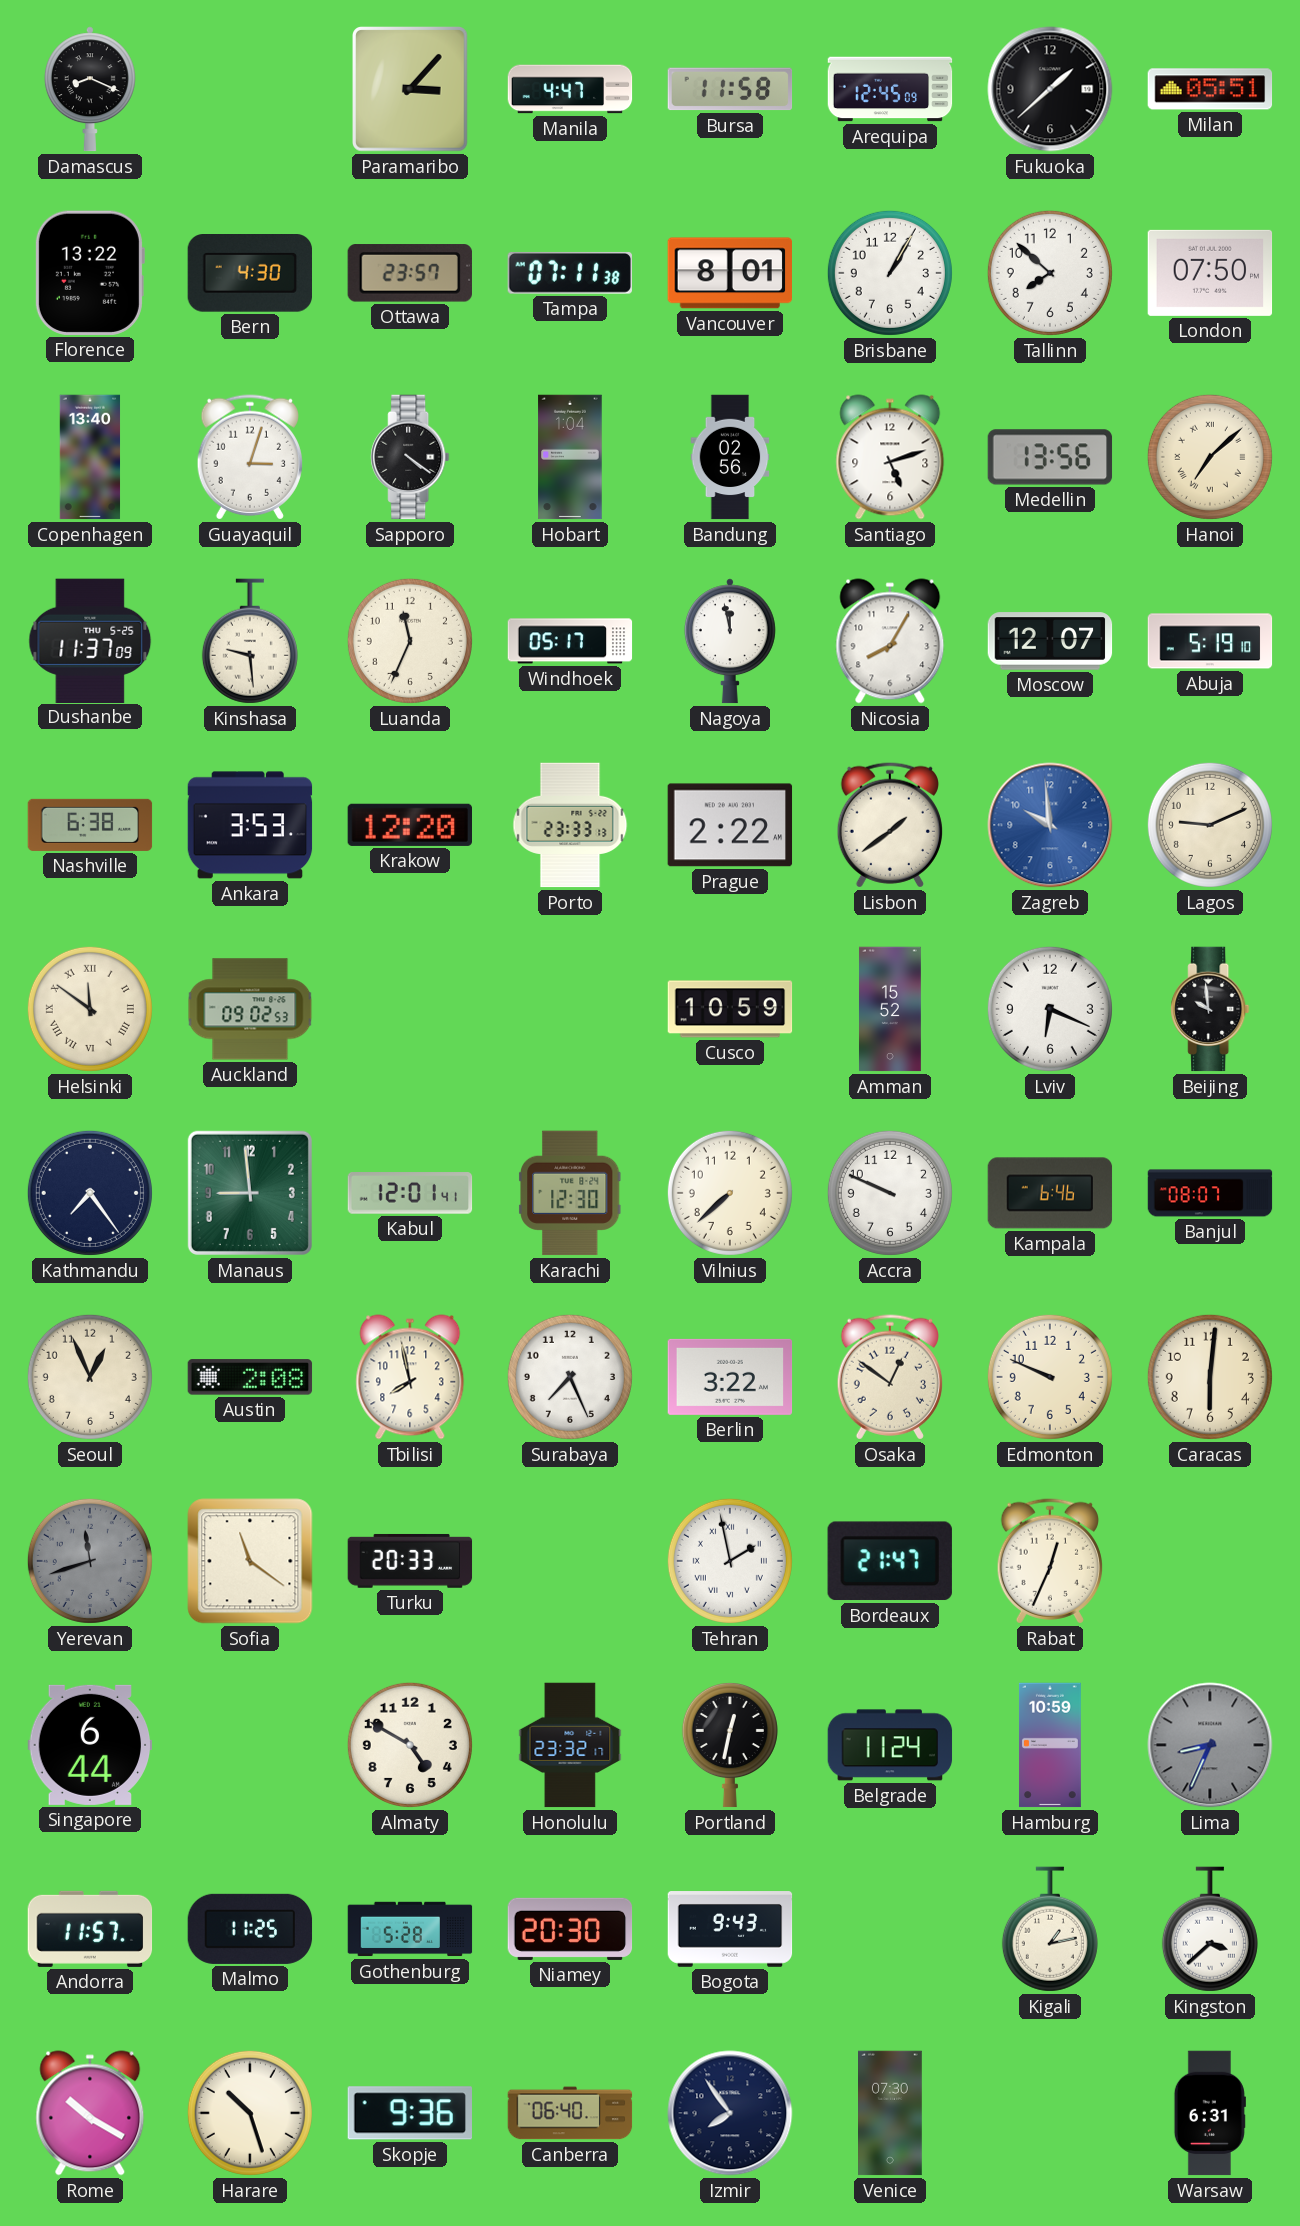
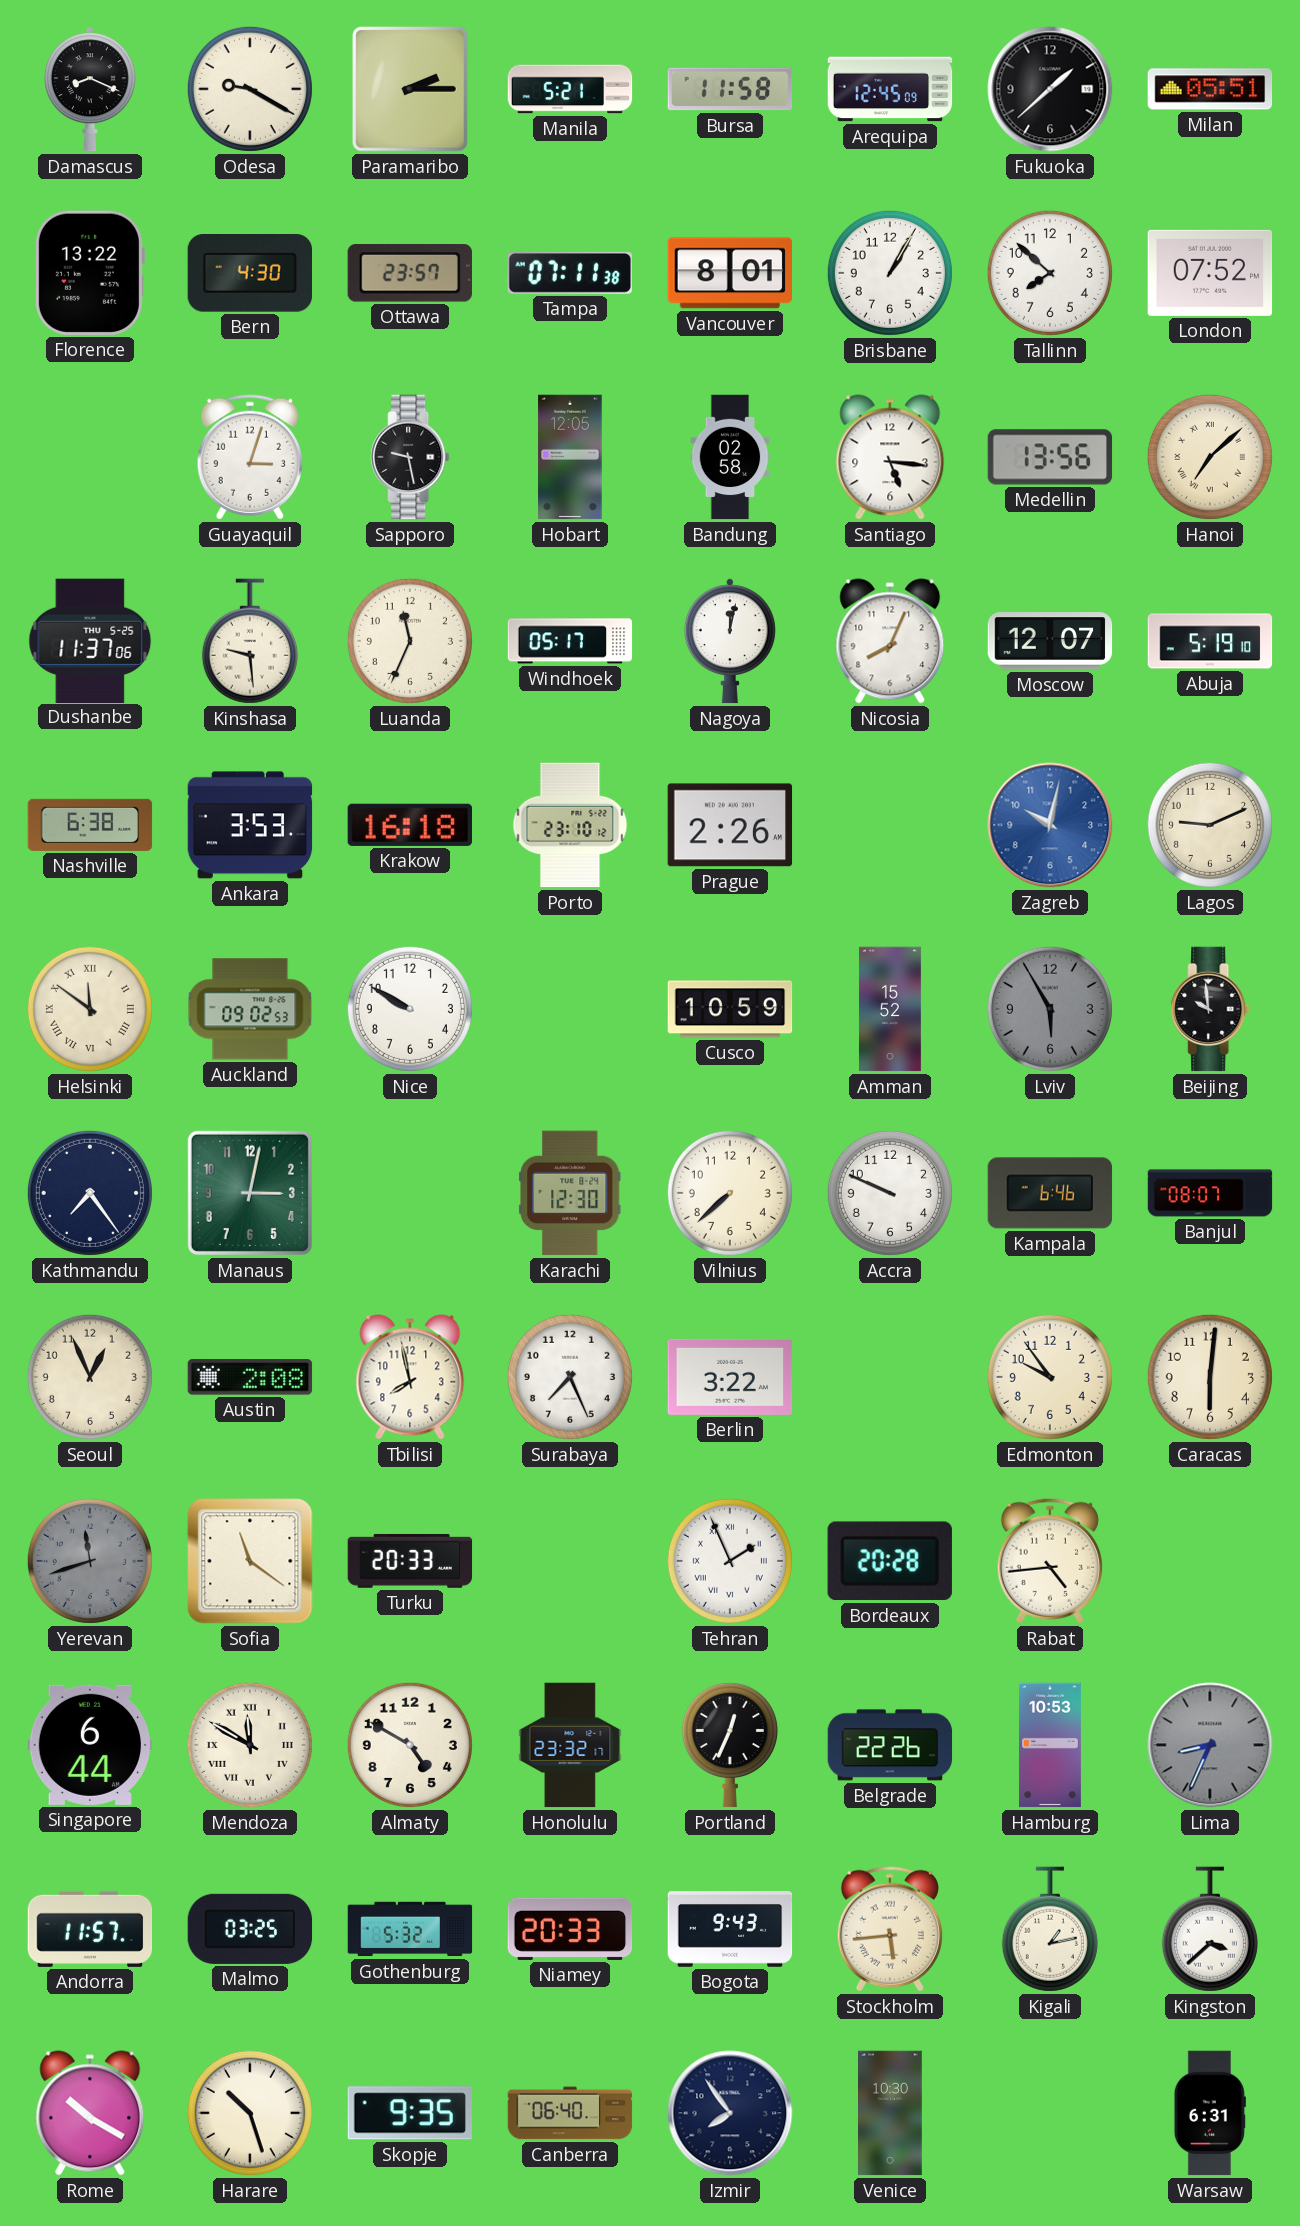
Odesa: none -> 9:20
Paramaribo: 3:07 -> 2:15
Manila: 4:47 -> 5:21
London: 07:50 -> 07:52
Copenhagen: 13:40 -> none
Sapporo: 4:21 -> 9:28
Hobart: 1:04 -> 12:05
Bandung: 02:56 -> 02:58
Santiago: 5:12 -> 5:16
Dushanbe: 11:37:09 -> 11:37:06
Nagoya: 11:58 -> 12:02
Nicosia: 8:05 -> 8:04
Krakow: 12:20 -> 16:18
Porto: 23:33 -> 23:10
Prague: 2:22 -> 2:26
Lisbon: 1:39 -> none
Zagreb: 9:59 -> 10:02
Nice: none -> 9:50
Lviv: 6:19 -> 5:55
Lviv dial: white -> grey
Manaus: 8:59 -> 3:02
Kabul: 12:01 -> none
Osaka: 12:51 -> none
Edmonton: 9:49 -> 9:54
Tehran: 1:58 -> 1:56
Bordeaux: 21:47 -> 20:28
Rabat: 12:34 -> 4:44
Mendoza: none -> 11:50
Portland: 12:32 -> 12:34
Belgrade: 11:24 -> 22:26
Hamburg: 10:59 -> 10:53
Malmo: 11:25 -> 03:25
Gothenburg: 5:28 -> 5:32
Niamey: 20:30 -> 20:33
Stockholm: none -> 5:44
Skopje: 9:36 -> 9:35
Venice: 07:30 -> 10:30
